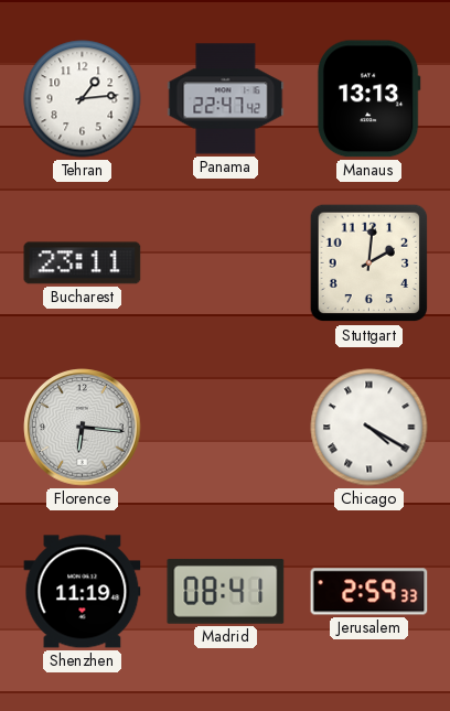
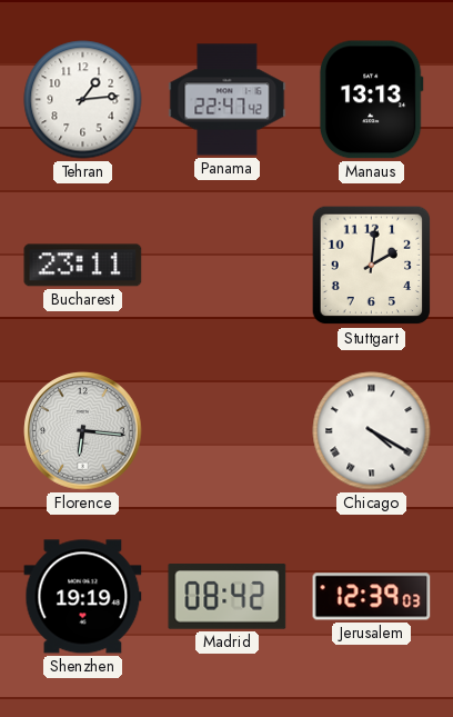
Shenzhen: 11:19 -> 19:19
Madrid: 08:41 -> 08:42
Jerusalem: 2:59 -> 12:39
